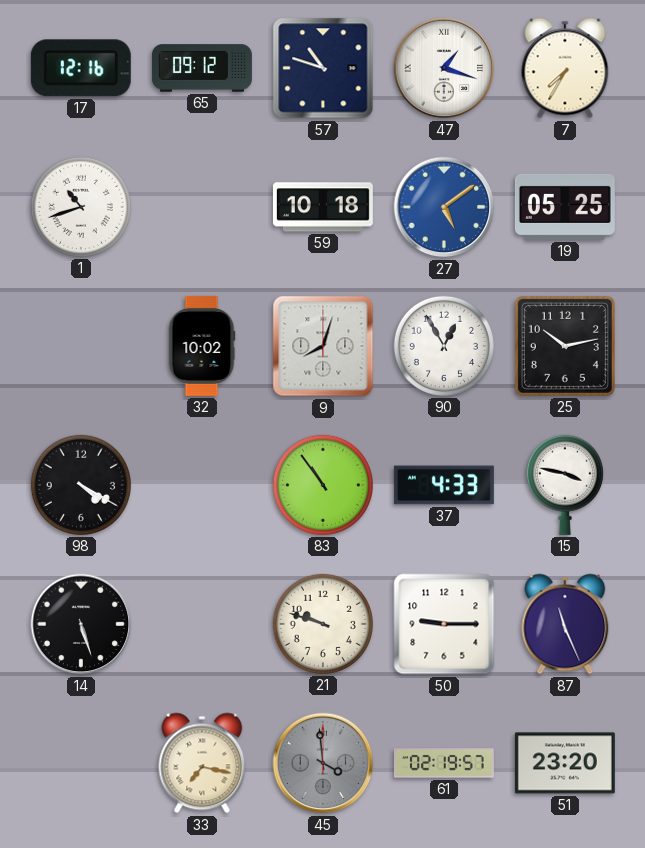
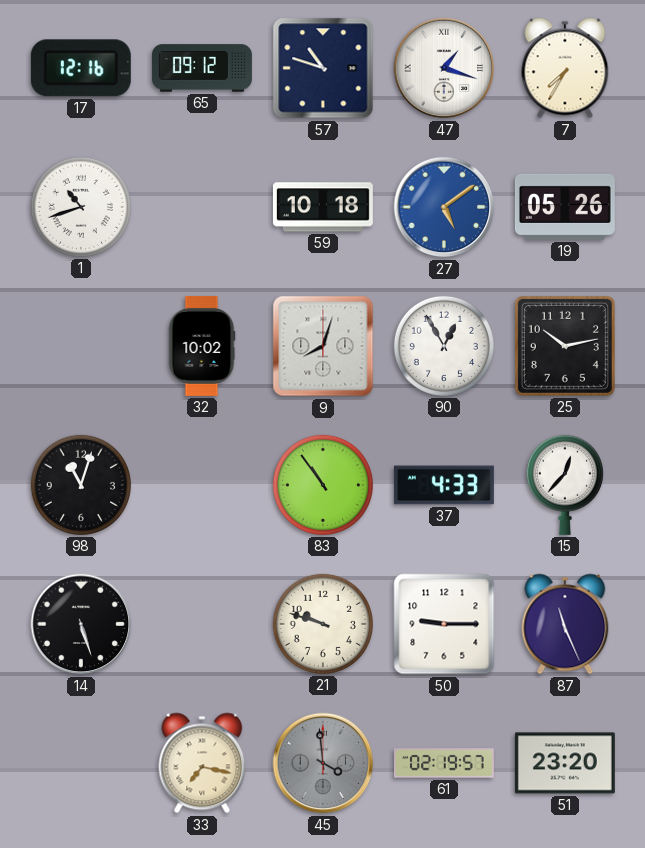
19: 05:25 -> 05:26
98: 4:20 -> 11:03
15: 3:47 -> 12:37
